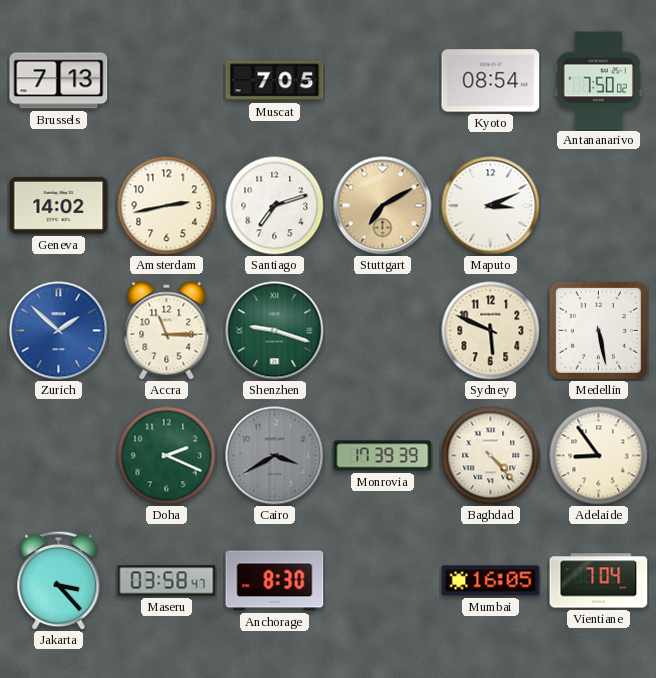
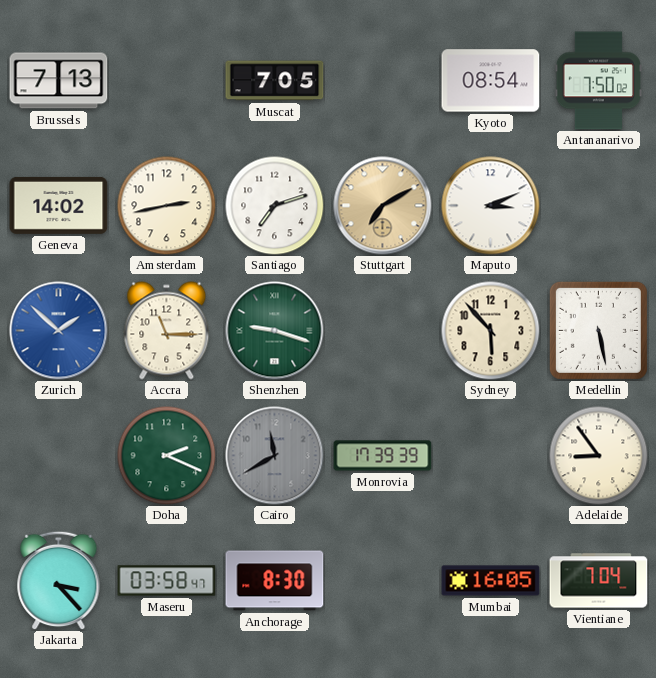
Sydney: 5:49 -> 5:53
Cairo: 3:40 -> 11:40
Baghdad: 4:23 -> none
